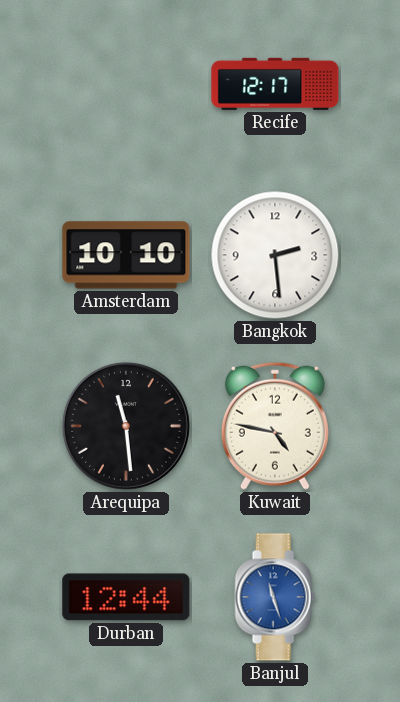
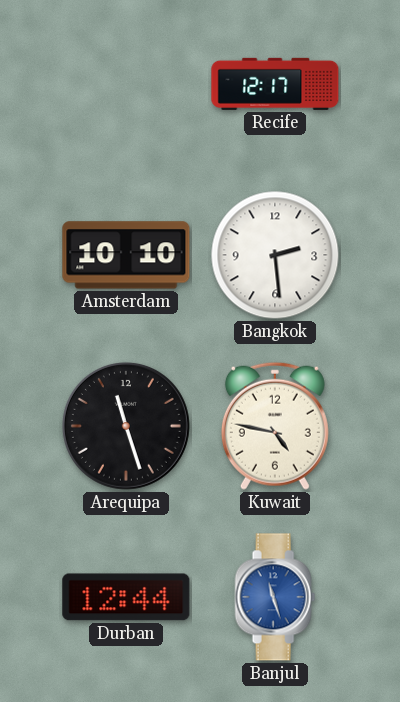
Arequipa: 11:29 -> 11:27
